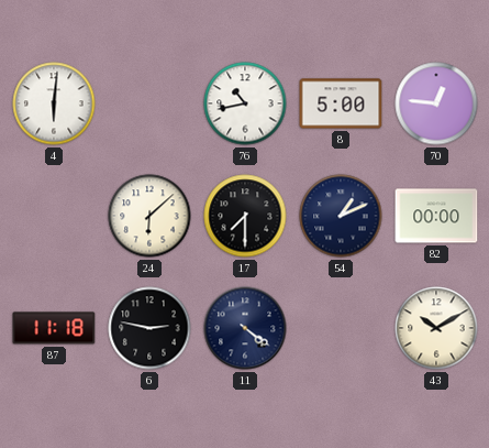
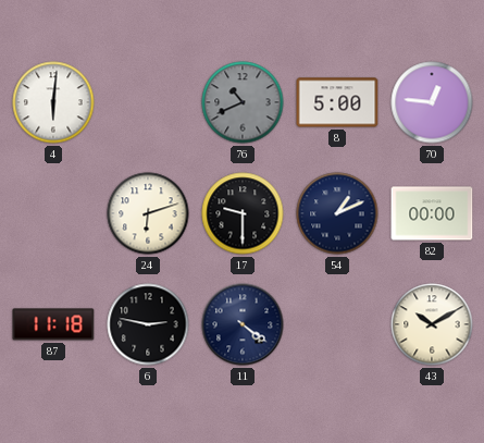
76: 10:43 -> 10:41
76 dial: white -> grey
24: 6:08 -> 6:12
17: 7:30 -> 9:30
